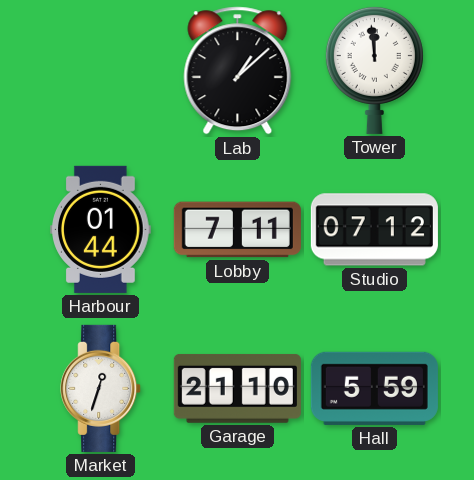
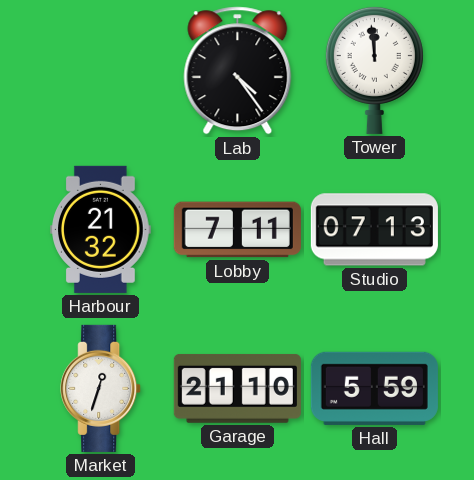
Lab: 1:08 -> 4:24
Harbour: 01:44 -> 21:32
Studio: 07:12 -> 07:13
